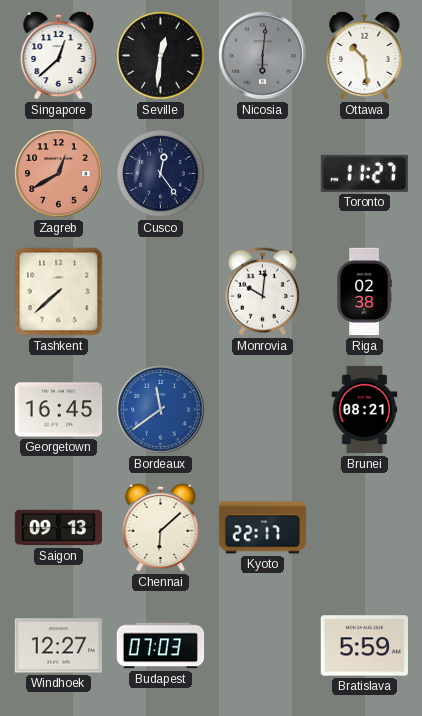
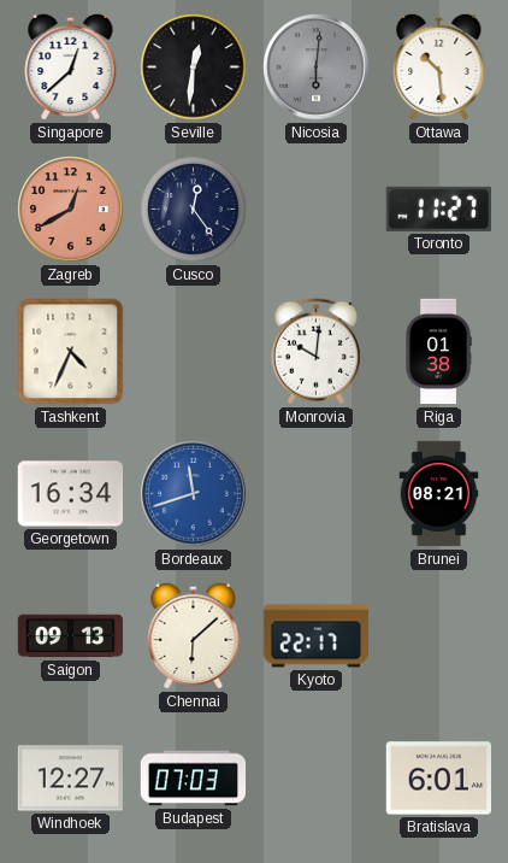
Tashkent: 7:38 -> 4:34
Riga: 02:38 -> 01:38
Georgetown: 16:45 -> 16:34
Bordeaux: 11:39 -> 11:42
Bratislava: 5:59 -> 6:01
